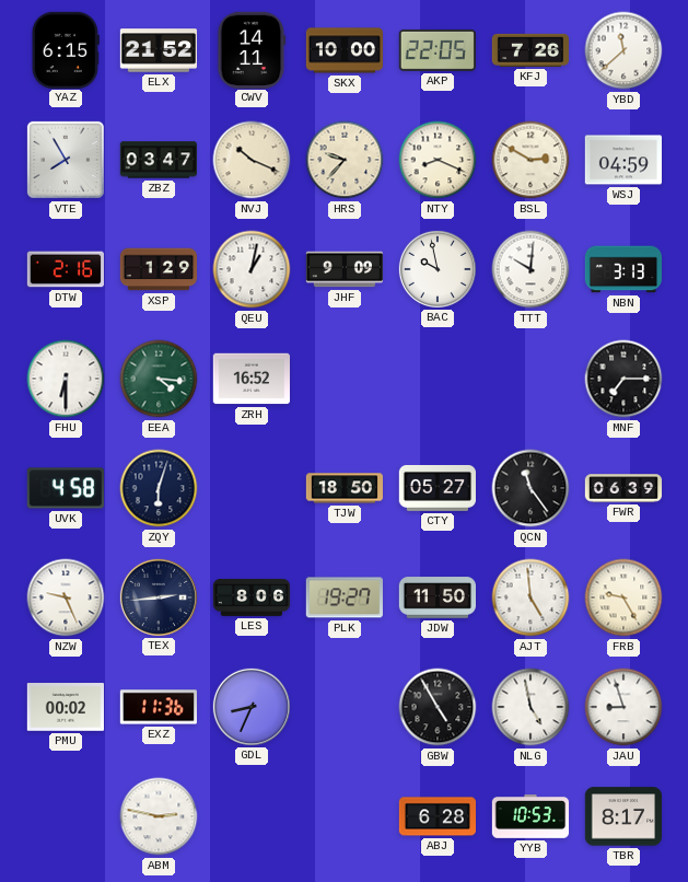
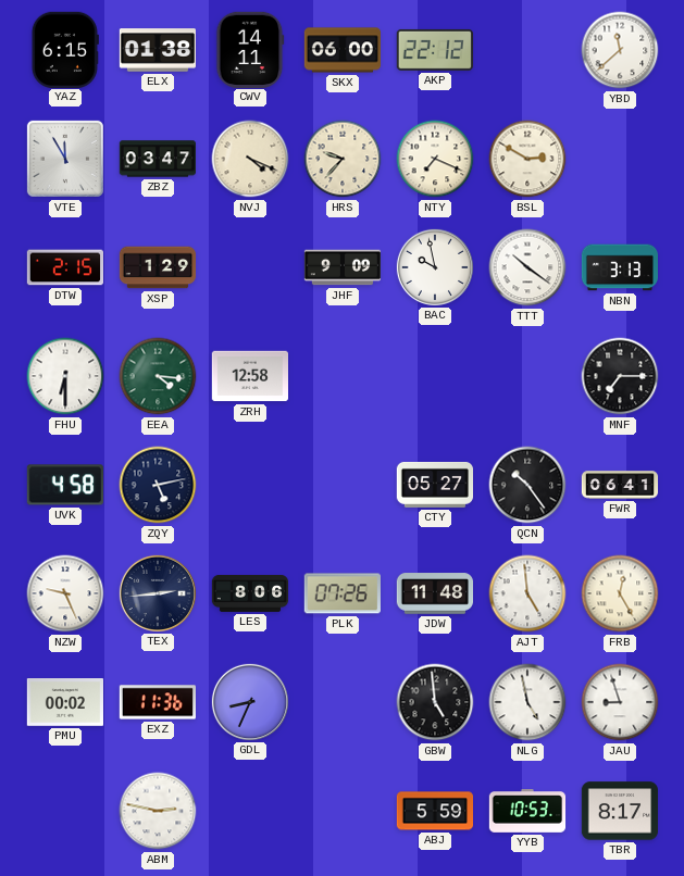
ELX: 21:52 -> 01:38
SKX: 10:00 -> 06:00
AKP: 22:05 -> 22:12
KFJ: 7:26 -> none
VTE: 7:55 -> 11:55
NVJ: 10:19 -> 4:19
NTY: 8:19 -> 7:19
WSJ: 04:59 -> none
DTW: 2:16 -> 2:15
QEU: 1:02 -> none
TTT: 10:01 -> 10:21
ZRH: 16:52 -> 12:58
ZQY: 6:03 -> 5:13
TJW: 18:50 -> none
QCN: 11:24 -> 10:24
FWR: 06:39 -> 06:41
PLK: 19:27 -> 07:26
JDW: 11:50 -> 11:48
FRB: 9:25 -> 12:25
GBW: 4:55 -> 4:59
ABJ: 6:28 -> 5:59
